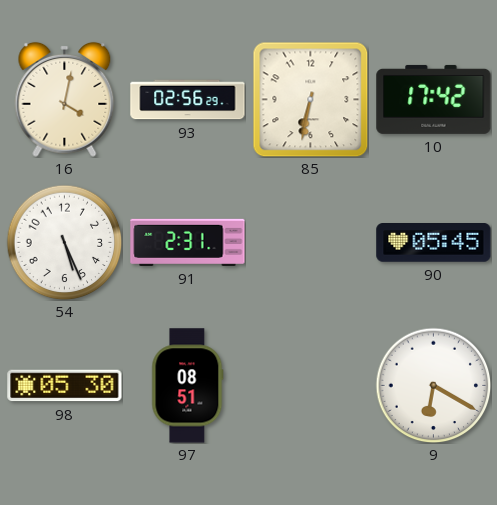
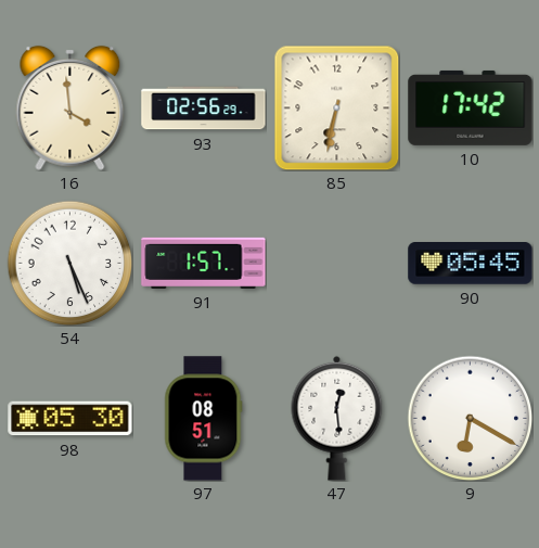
16: 4:02 -> 3:59
91: 2:31 -> 1:57
47: none -> 12:29
